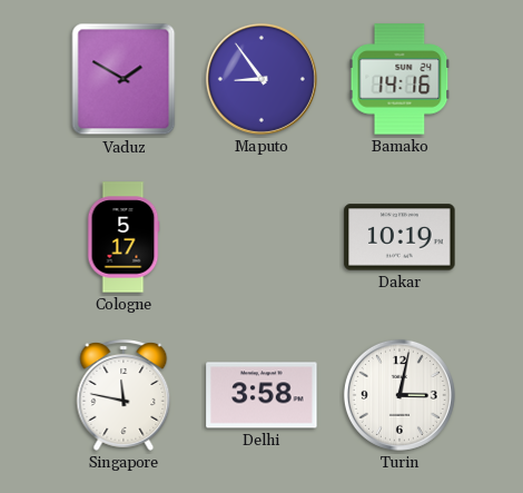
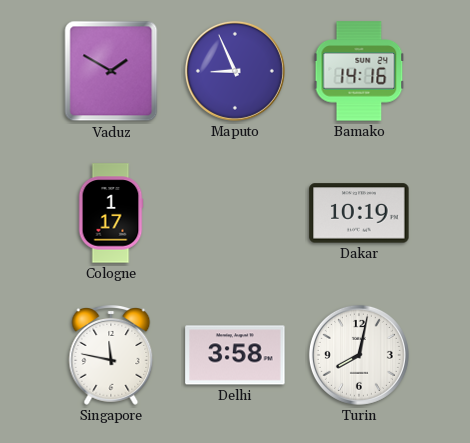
Maputo: 8:54 -> 8:56
Cologne: 5:17 -> 1:17
Turin: 3:02 -> 8:02
